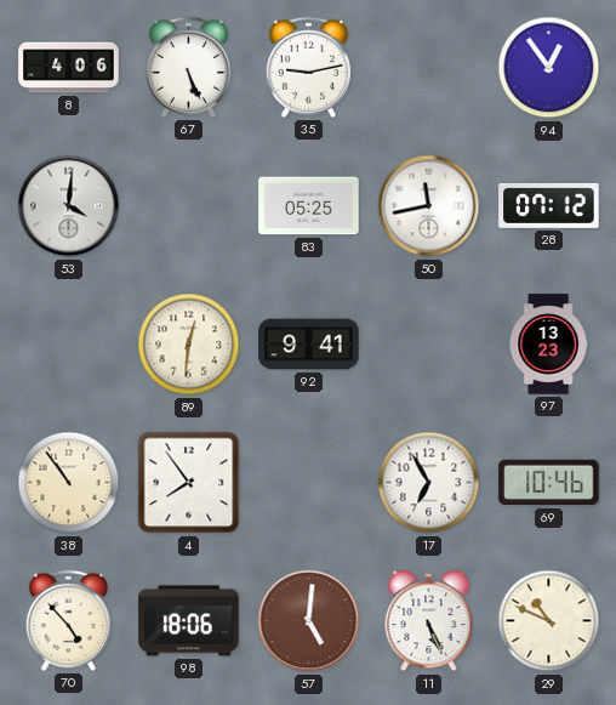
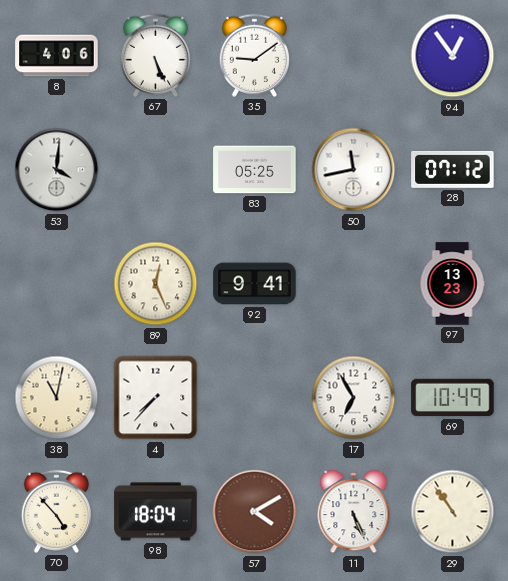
35: 9:13 -> 9:09
89: 12:31 -> 12:26
38: 10:54 -> 11:02
4: 7:54 -> 7:37
69: 10:46 -> 10:49
98: 18:06 -> 18:04
57: 5:01 -> 4:10
29: 10:49 -> 10:54
